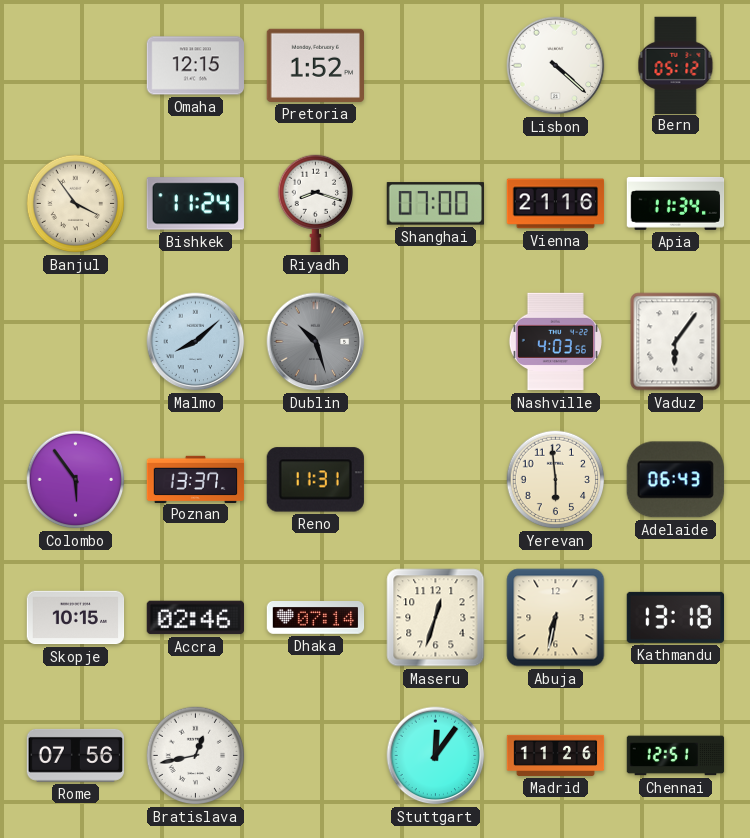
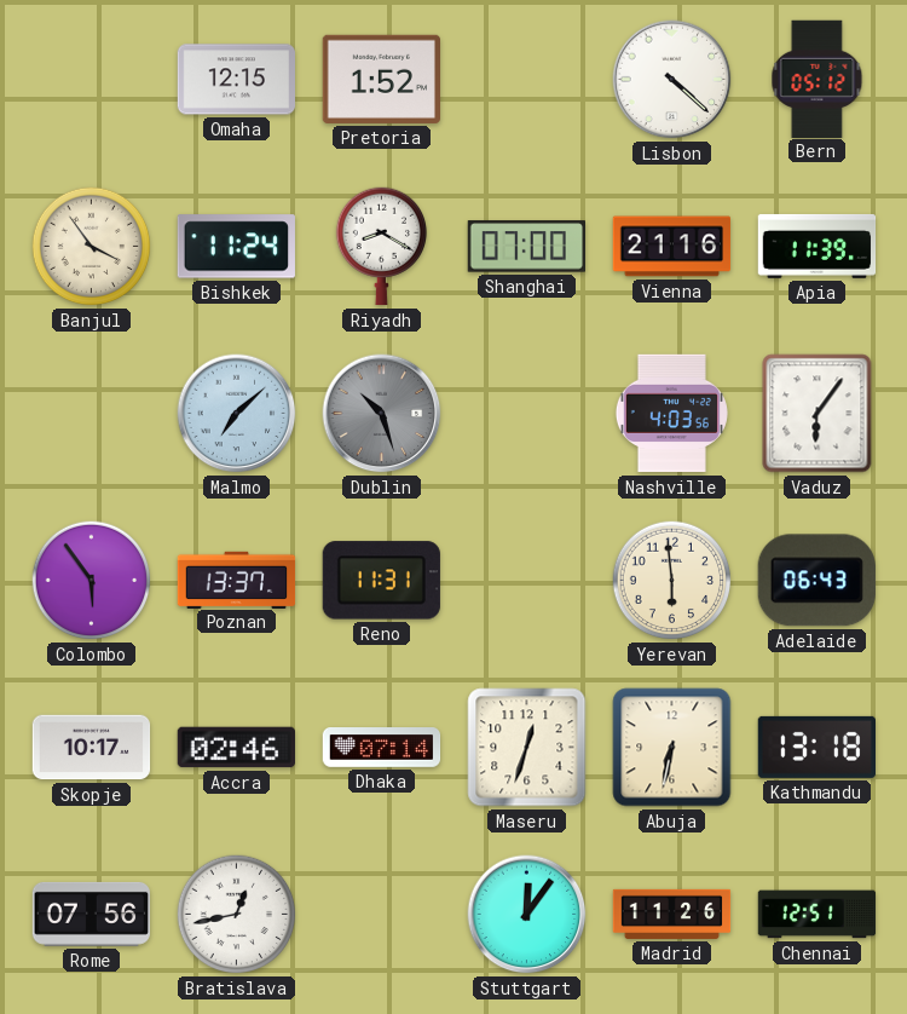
Riyadh: 8:18 -> 8:20
Apia: 11:34 -> 11:39
Malmo: 8:08 -> 7:08
Skopje: 10:15 -> 10:17
